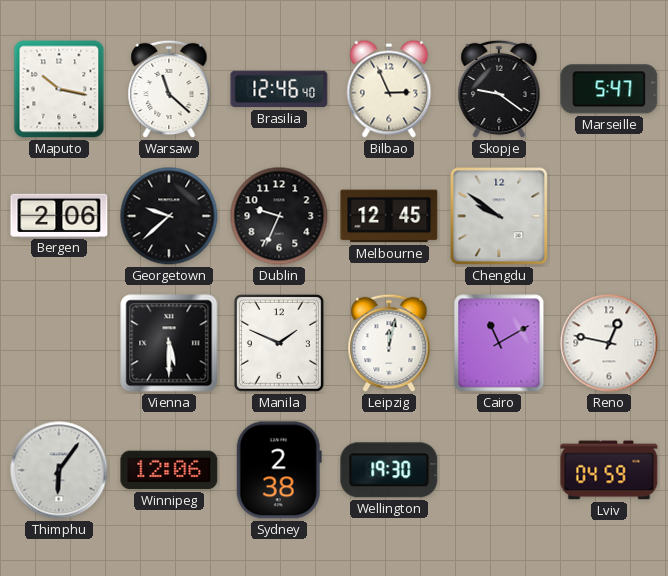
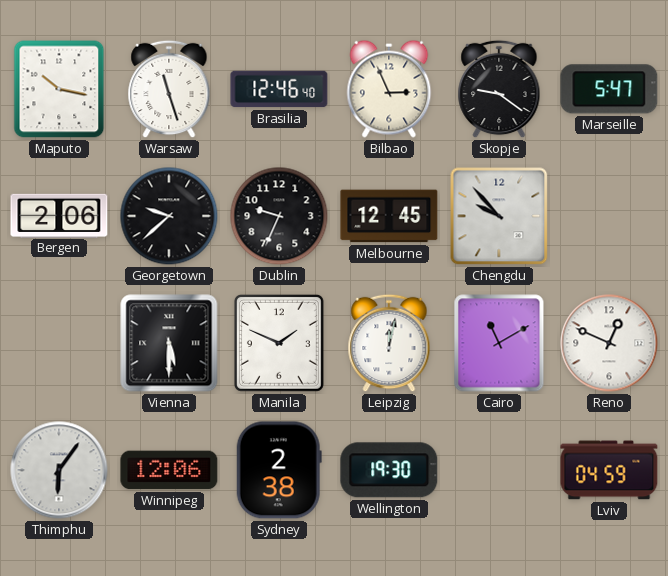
Warsaw: 11:22 -> 11:27
Chengdu: 9:51 -> 9:53
Reno: 12:47 -> 12:49
